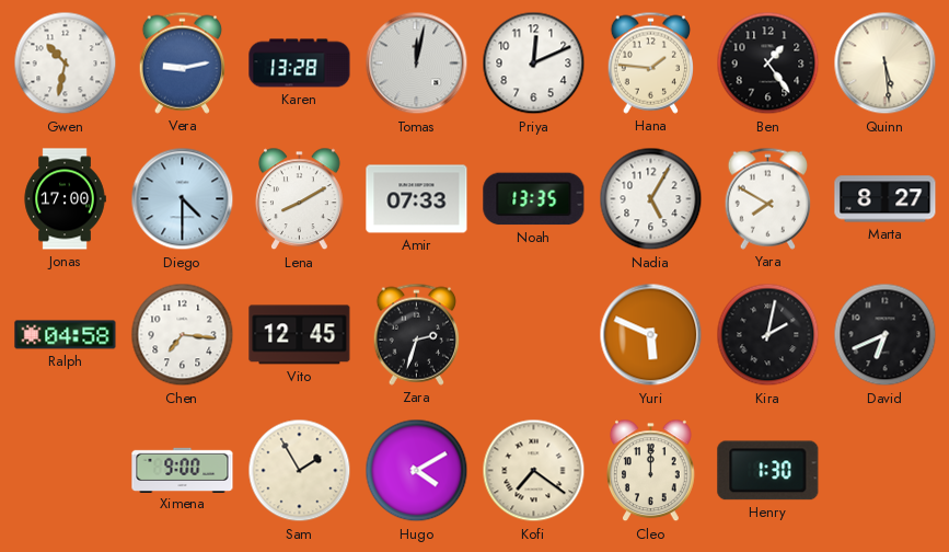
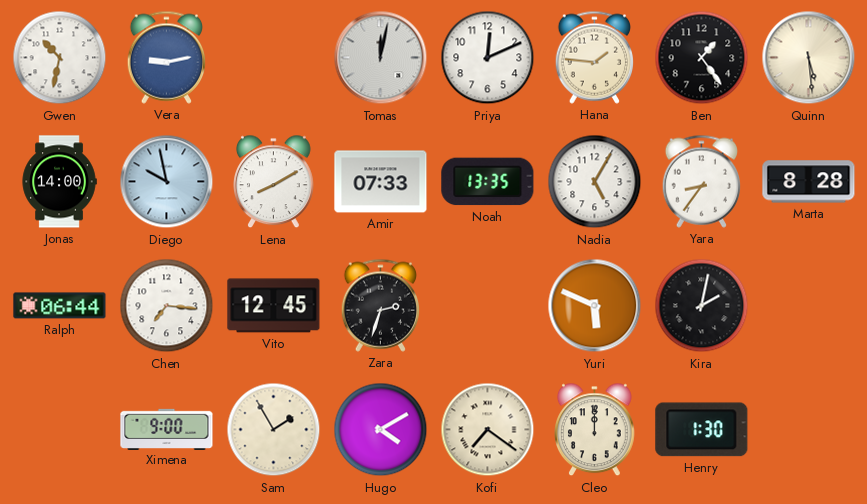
Karen: 13:28 -> none
Jonas: 17:00 -> 14:00
Diego: 4:30 -> 9:58
Yara: 7:50 -> 8:36
Marta: 8:27 -> 8:28
Ralph: 04:58 -> 06:44
David: 6:41 -> none
